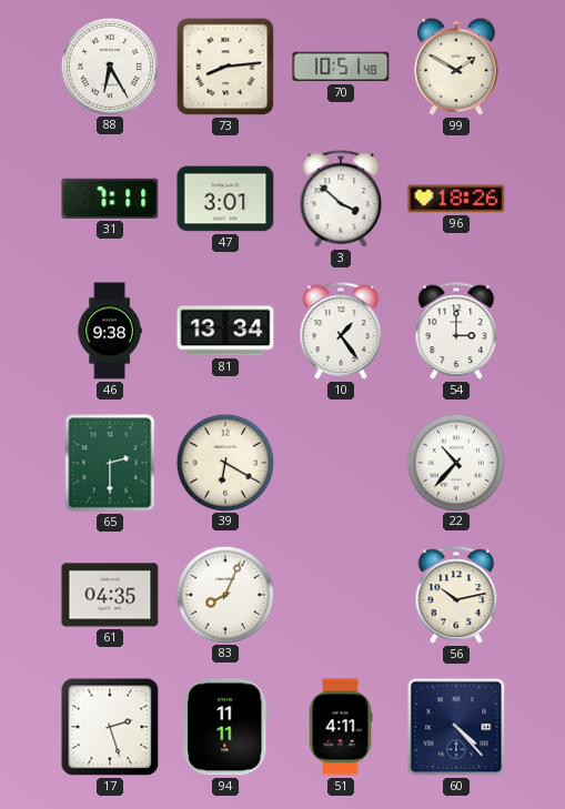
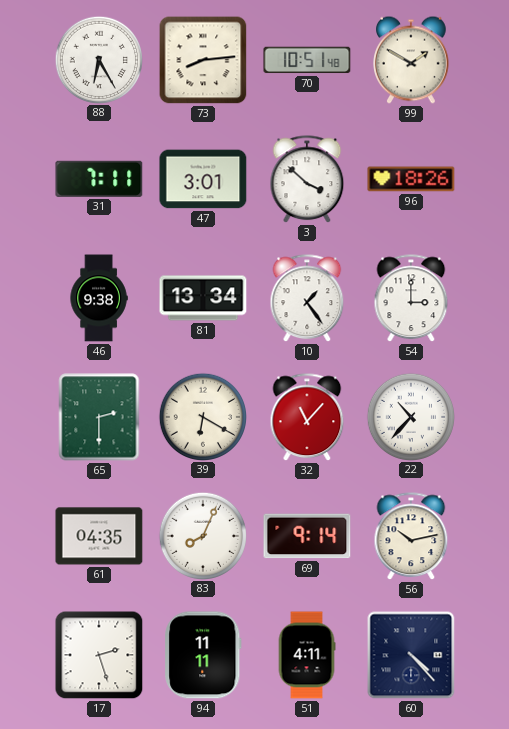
32: none -> 11:07
69: none -> 9:14
